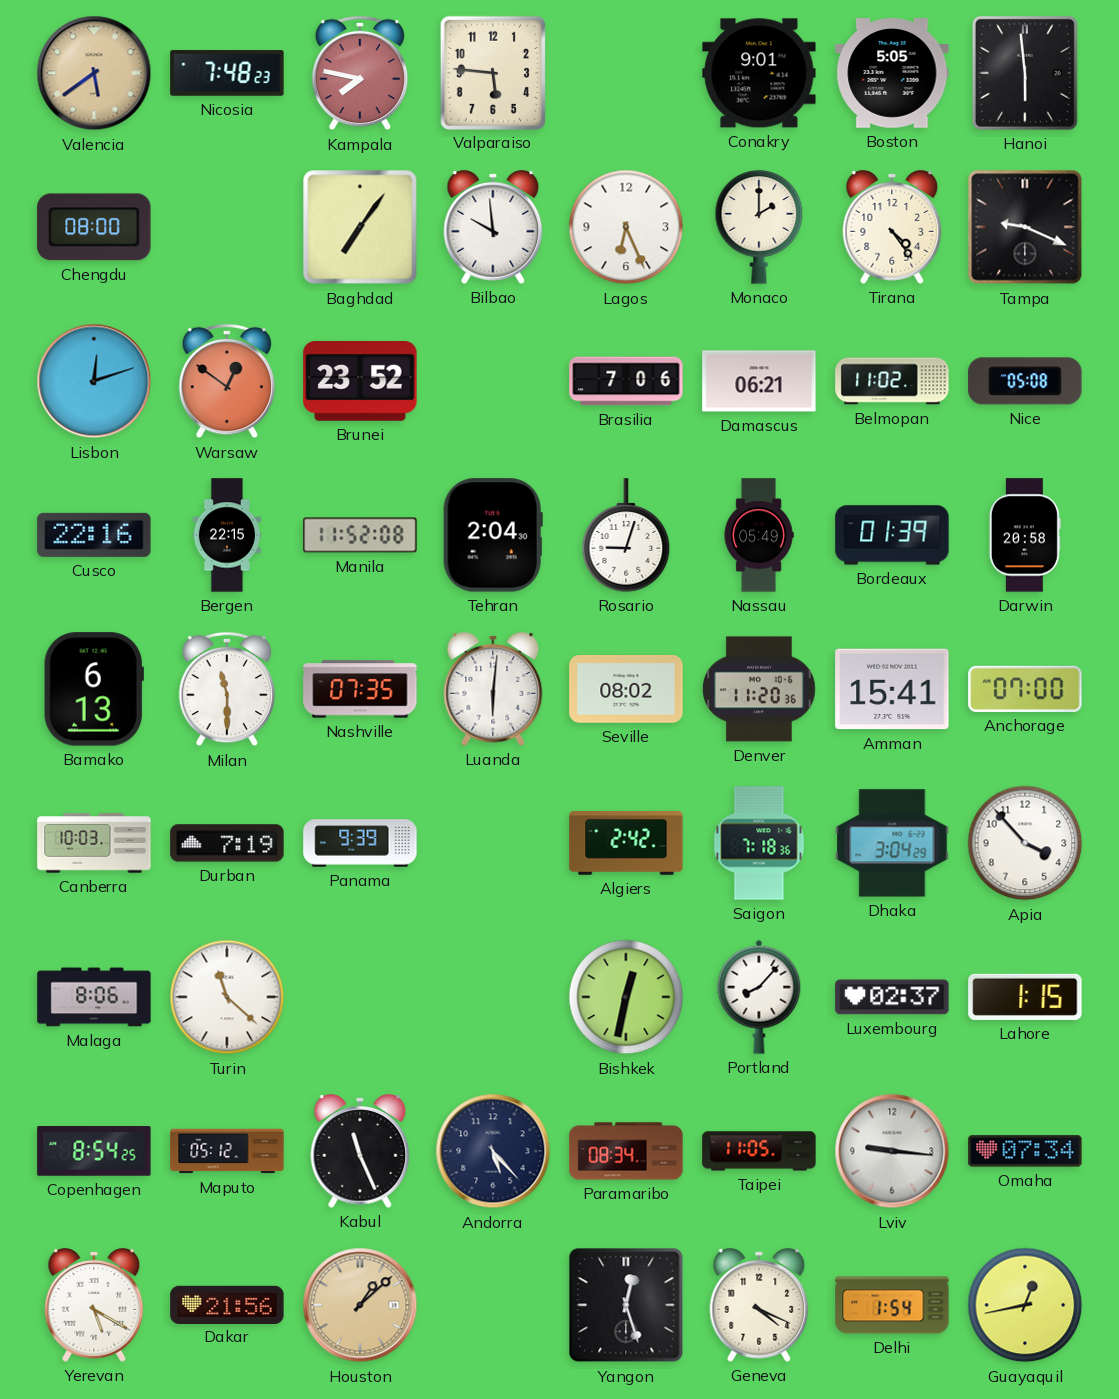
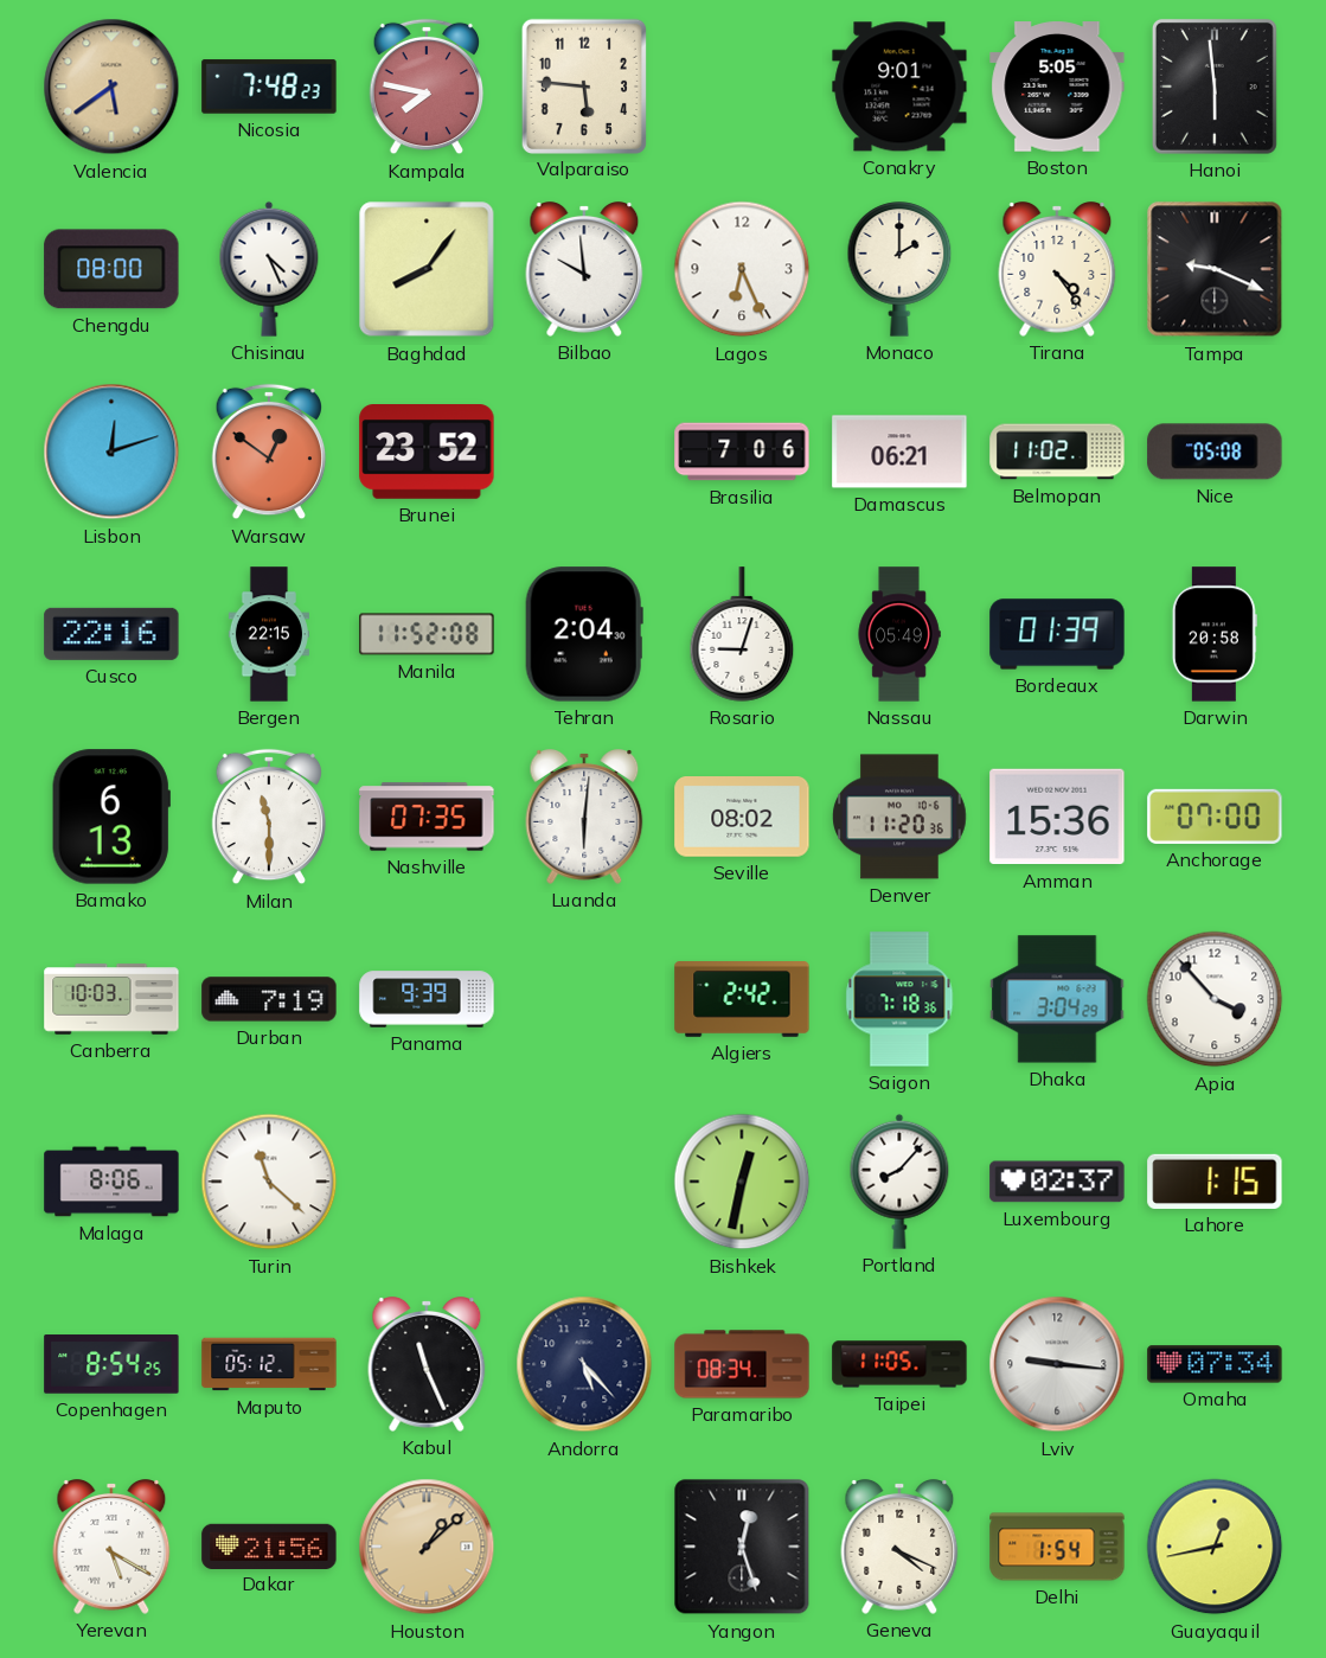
Chisinau: none -> 4:26
Baghdad: 7:06 -> 8:06
Amman: 15:41 -> 15:36
